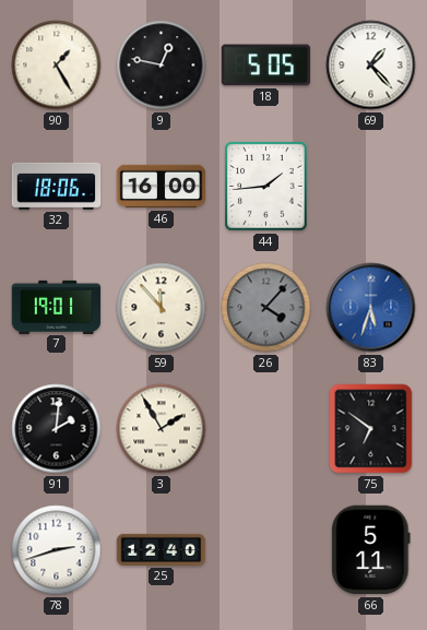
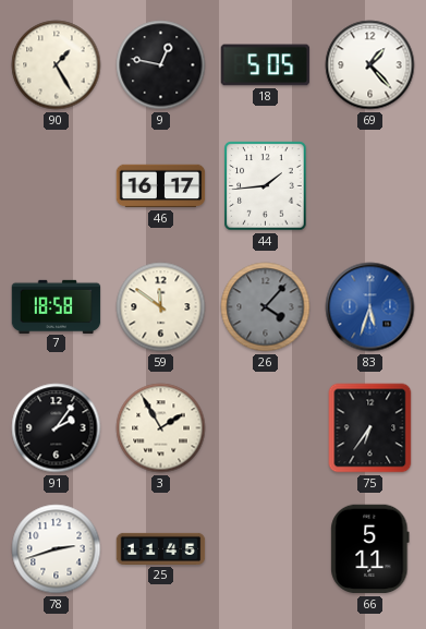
32: 18:06 -> none
46: 16:00 -> 16:17
7: 19:01 -> 18:58
59: 11:53 -> 11:51
91: 2:01 -> 2:06
75: 6:51 -> 6:36
25: 12:40 -> 11:45
